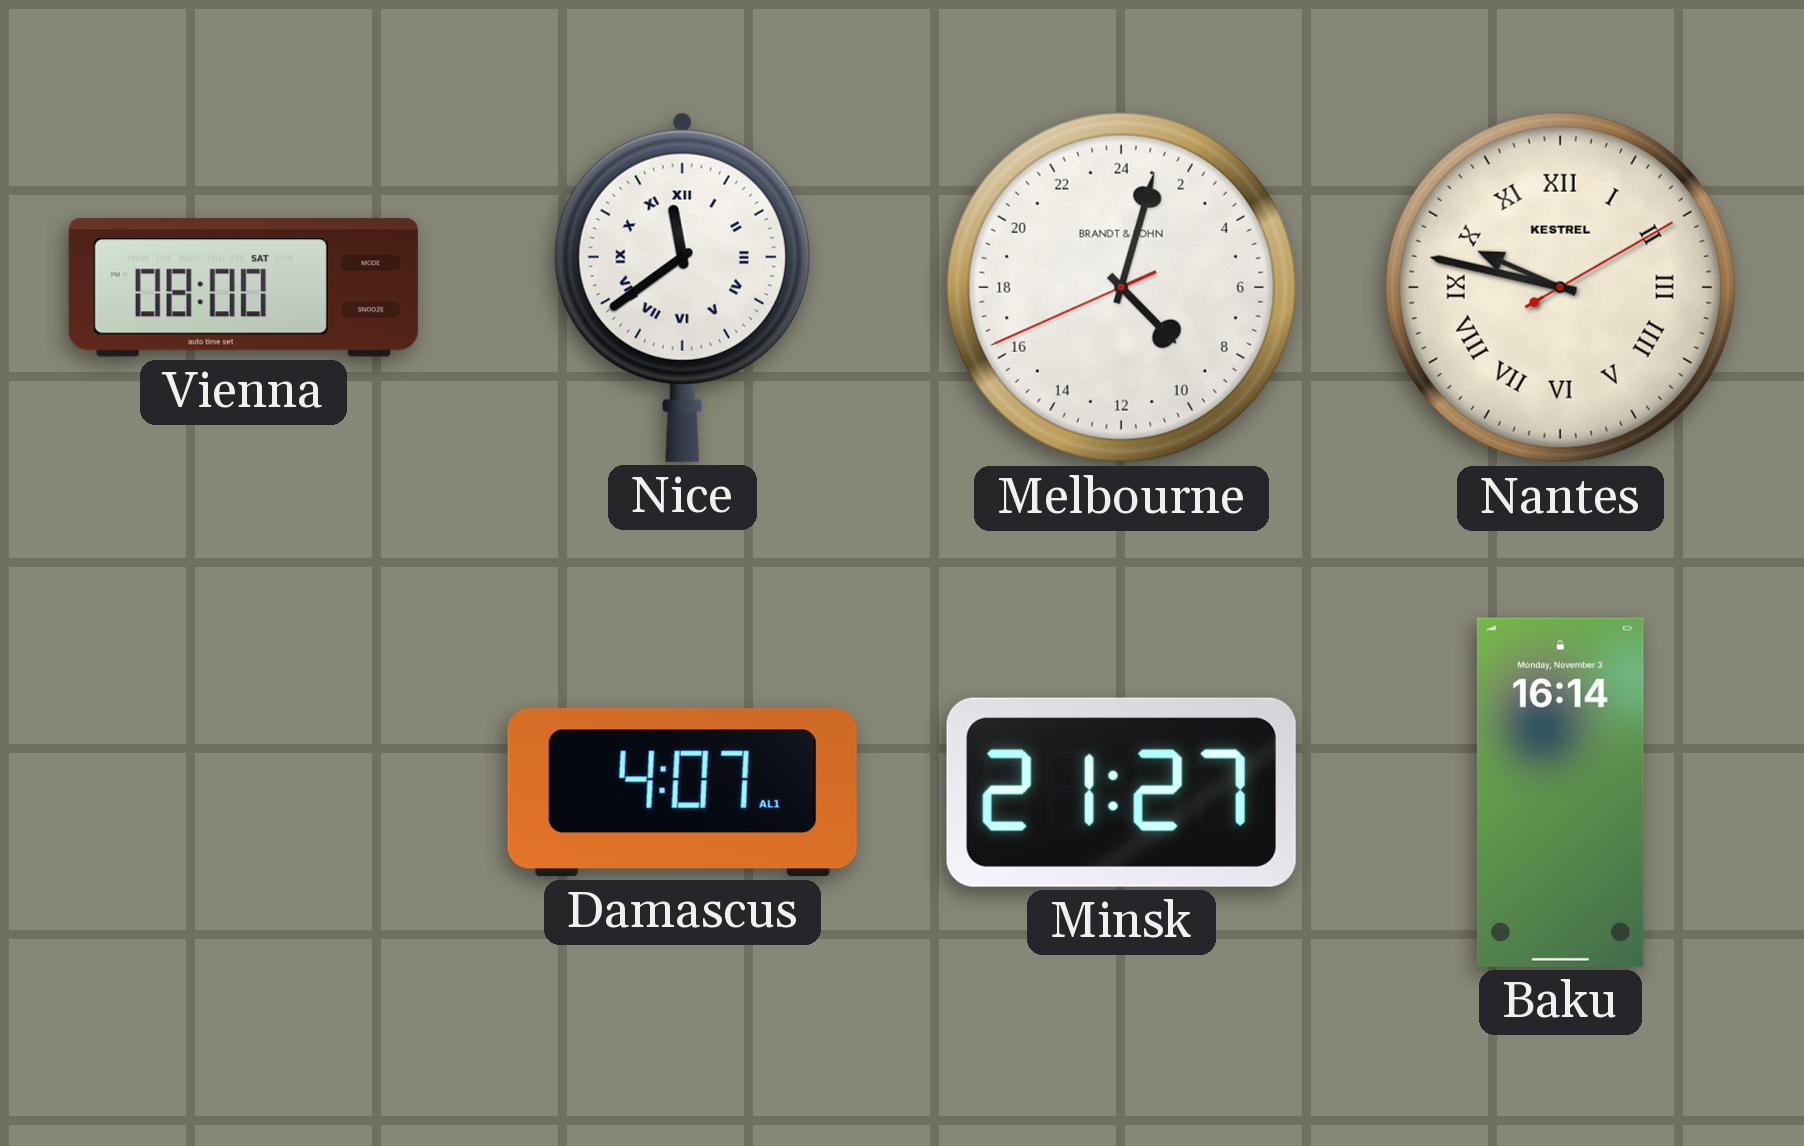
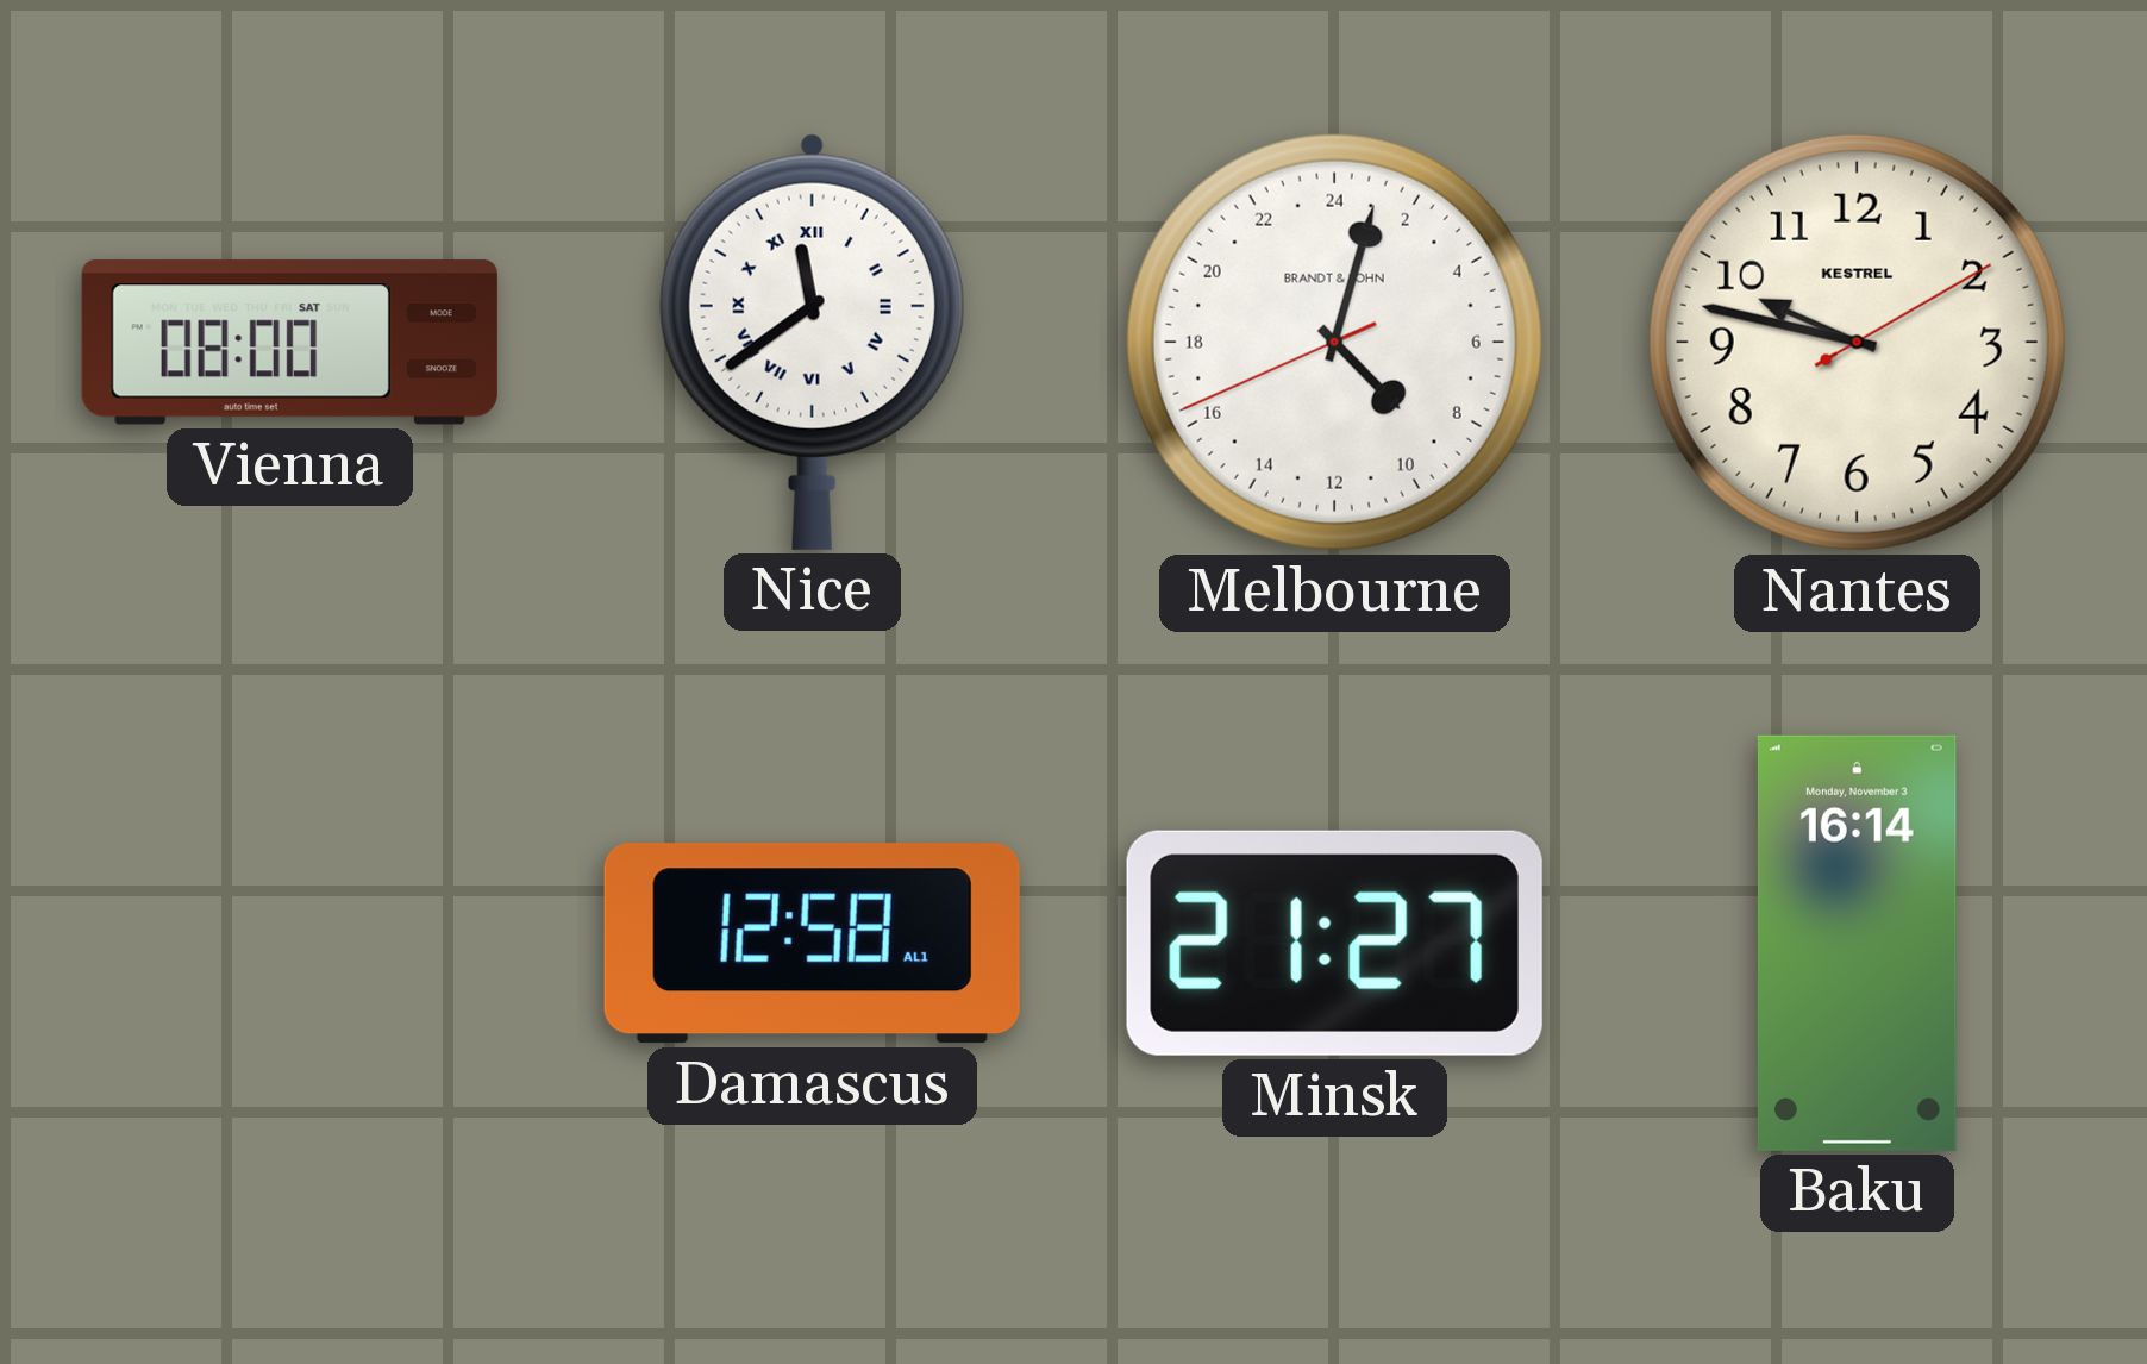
Nantes numerals: Roman -> Arabic
Damascus: 4:07 -> 12:58
